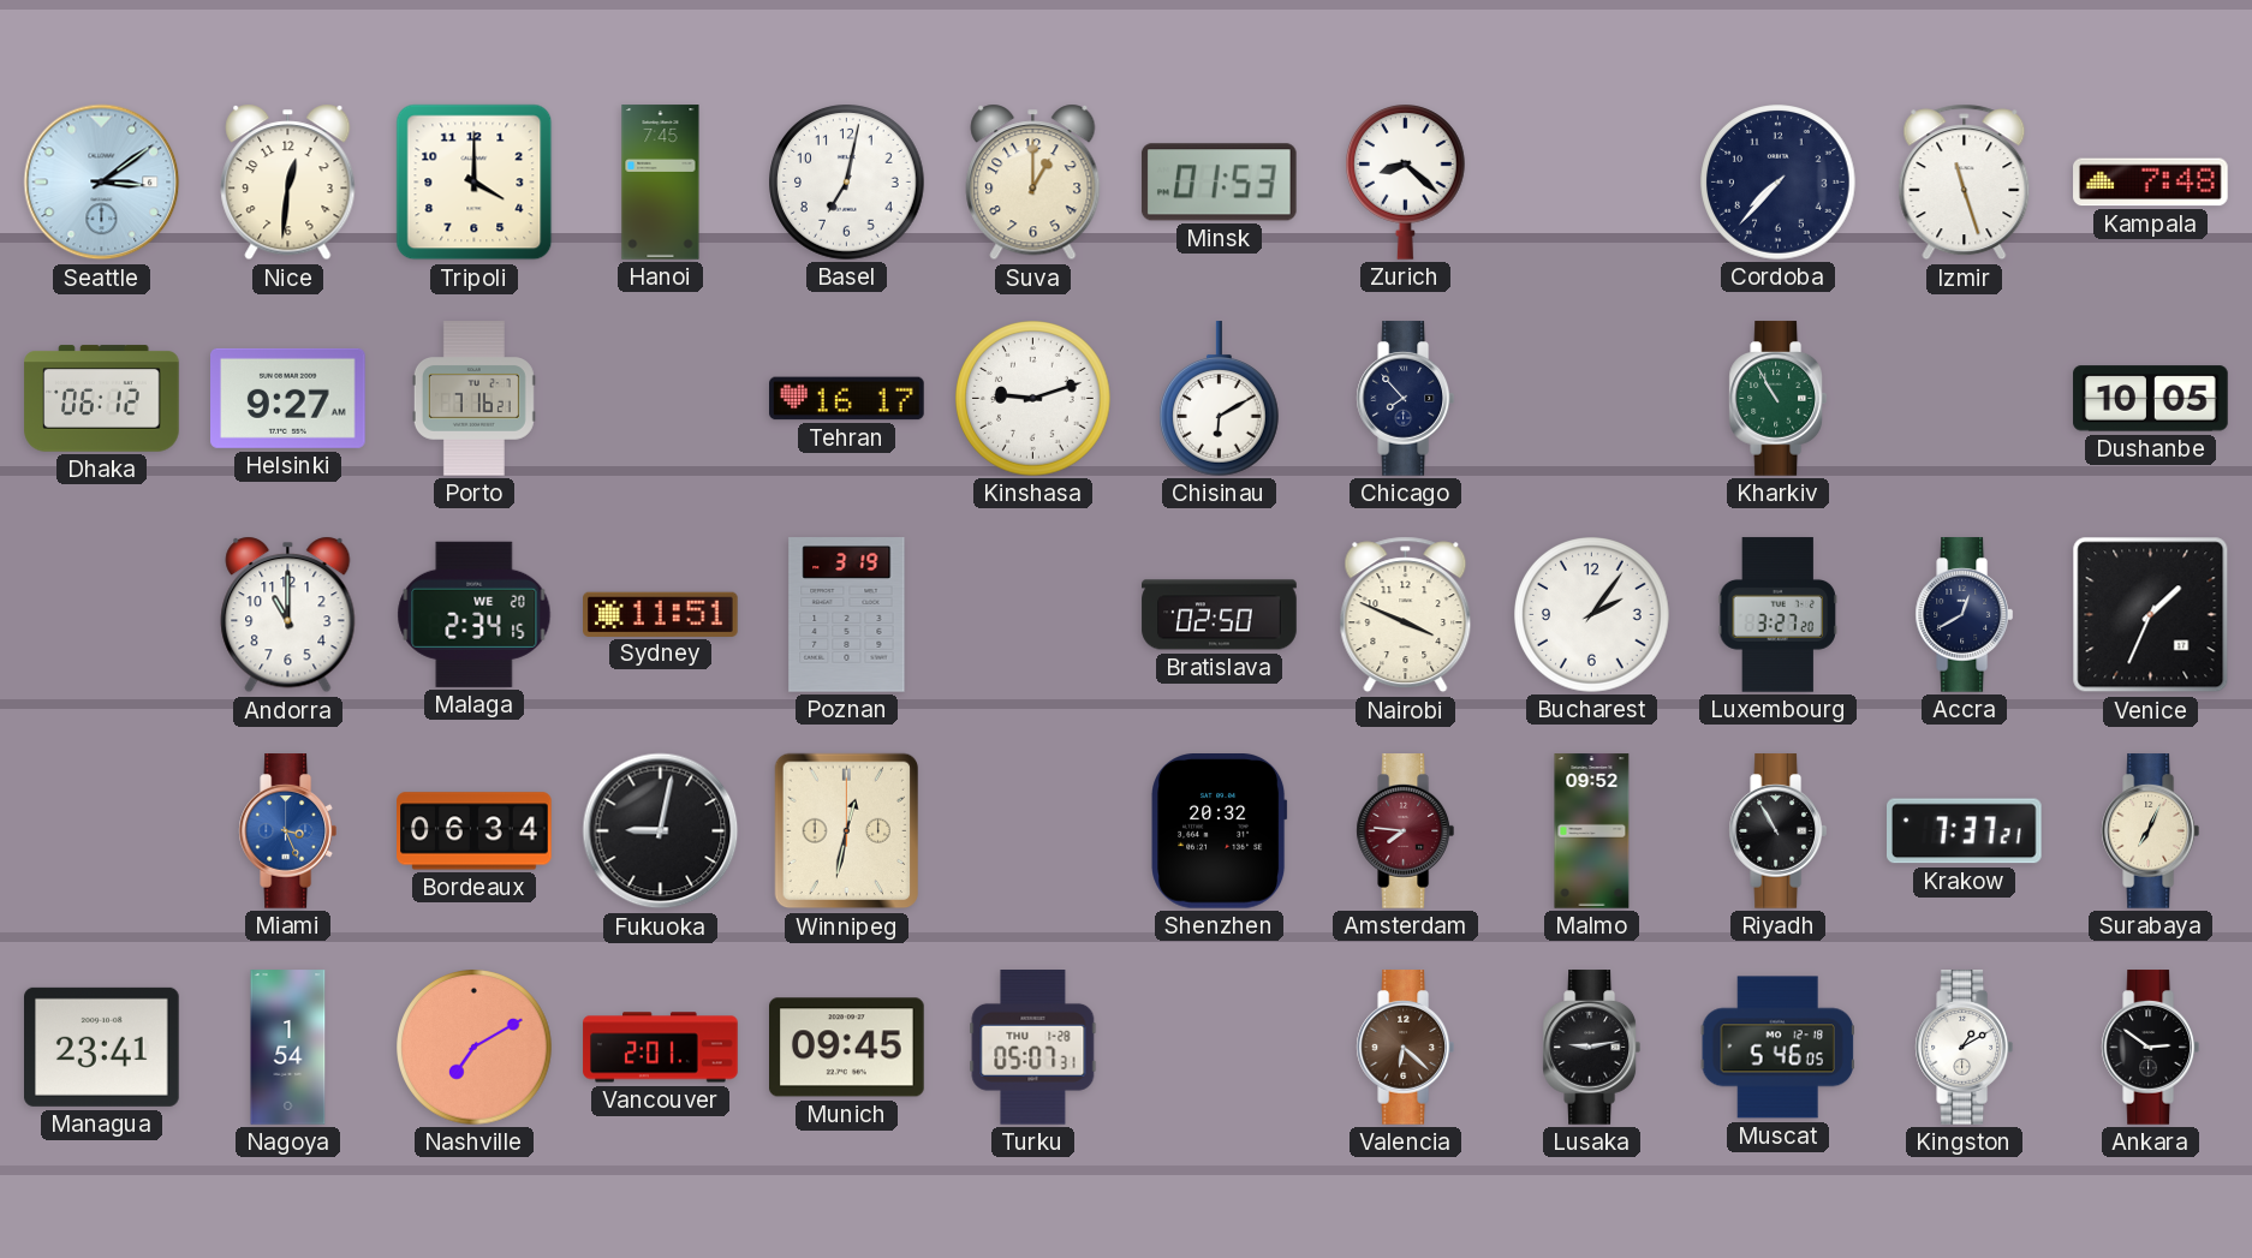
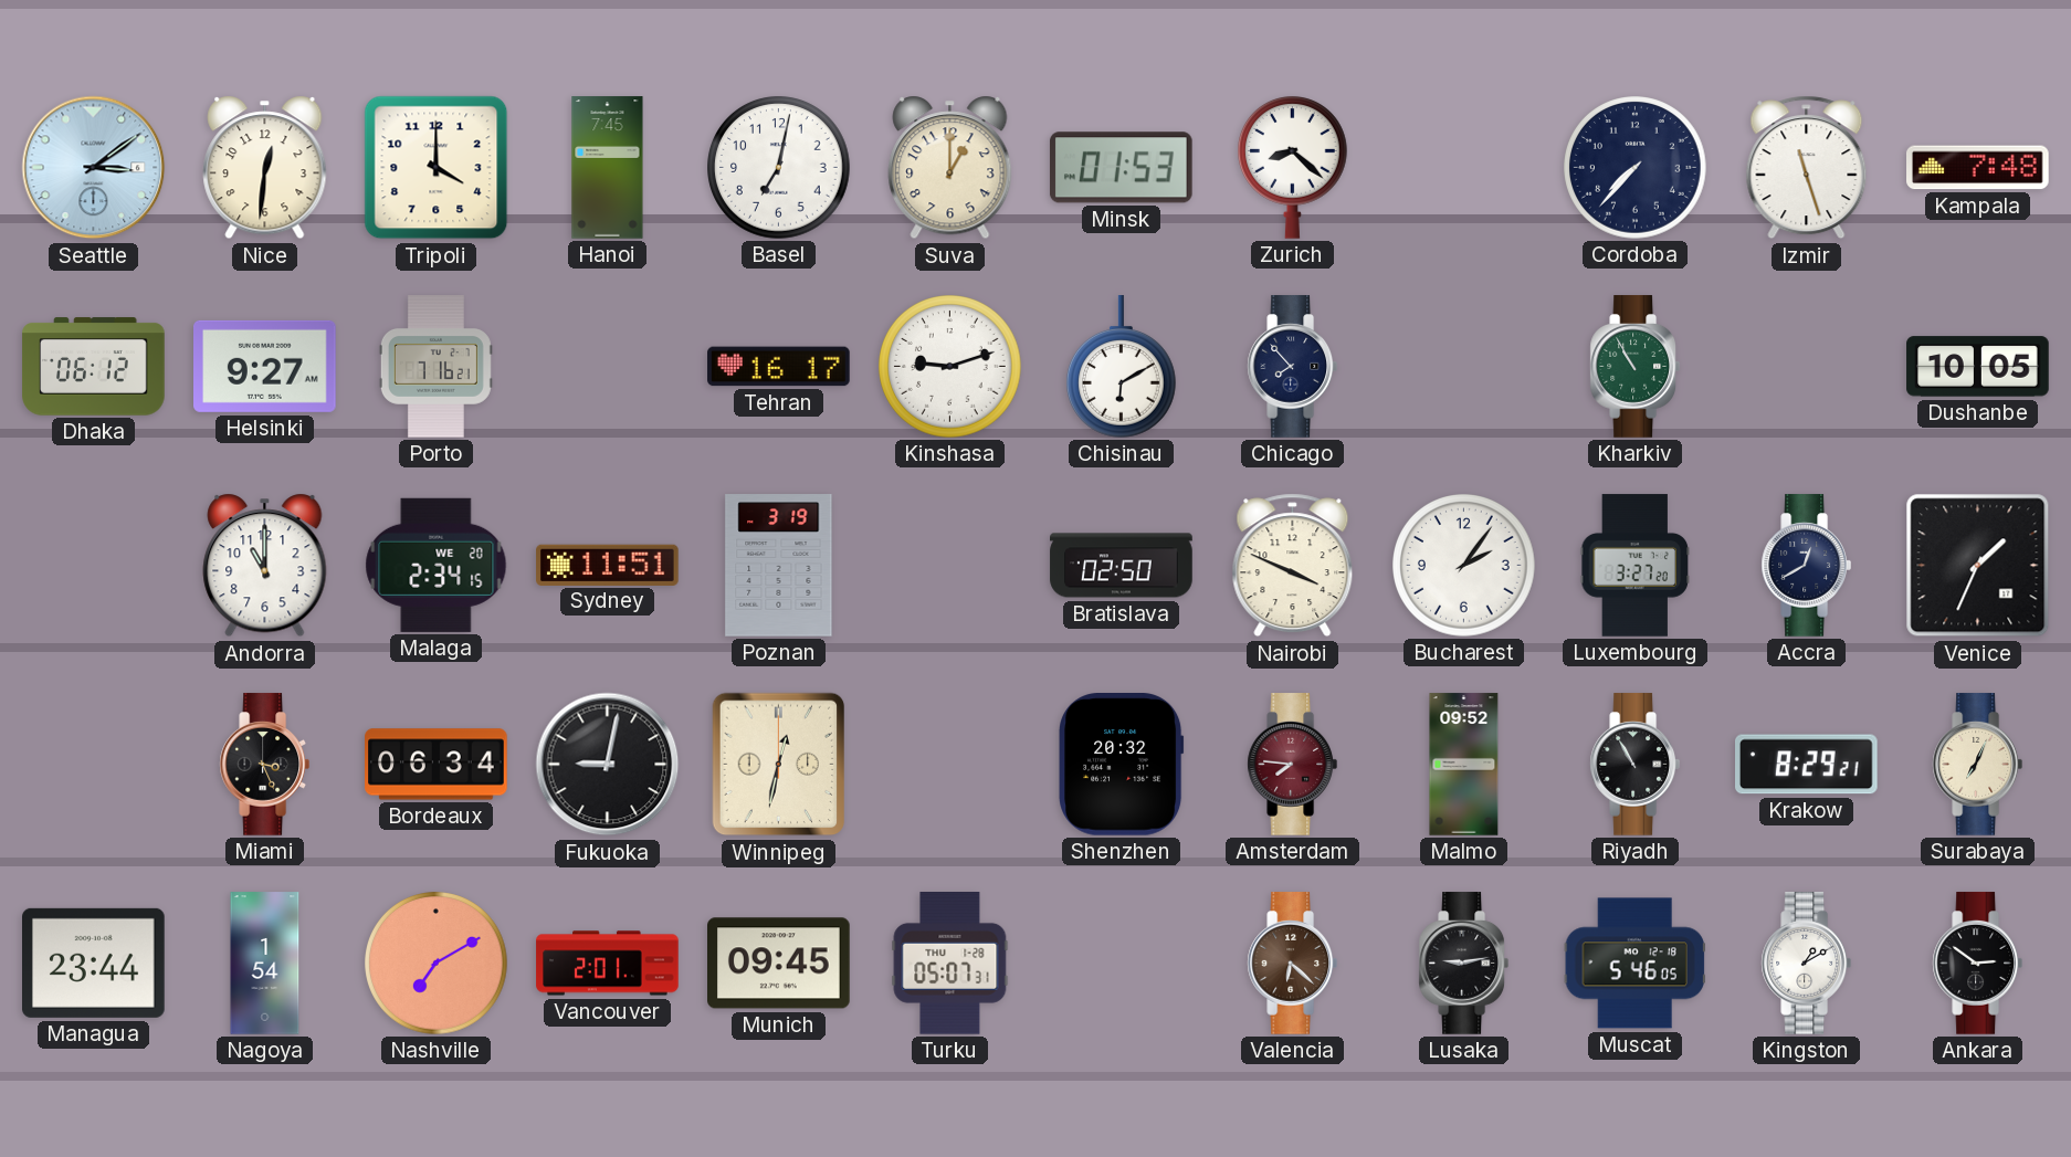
Miami dial: blue -> black
Krakow: 7:37 -> 8:29
Managua: 23:41 -> 23:44
